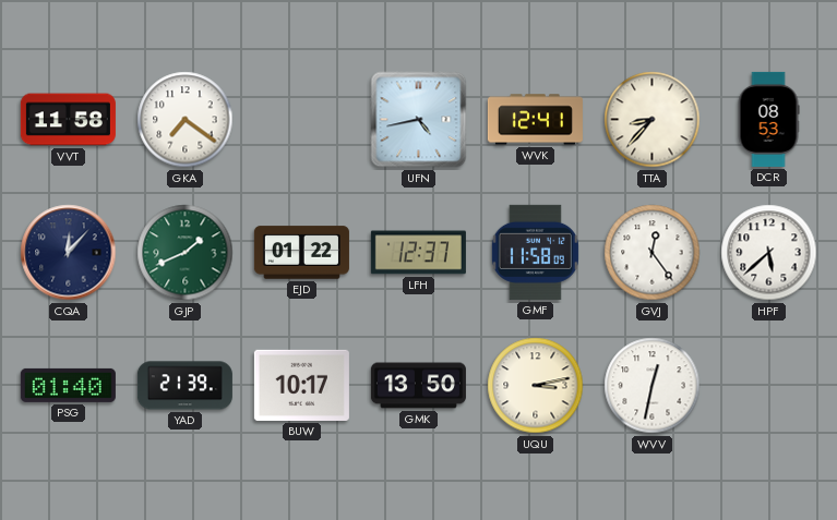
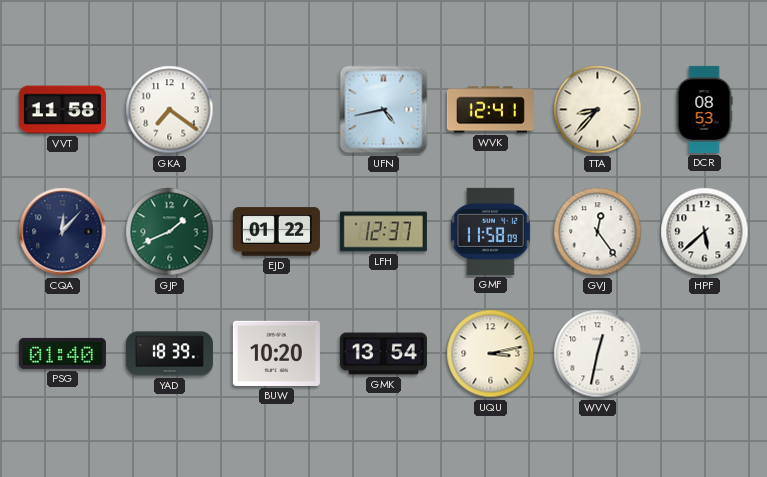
YAD: 21:39 -> 18:39
BUW: 10:17 -> 10:20
GMK: 13:50 -> 13:54
